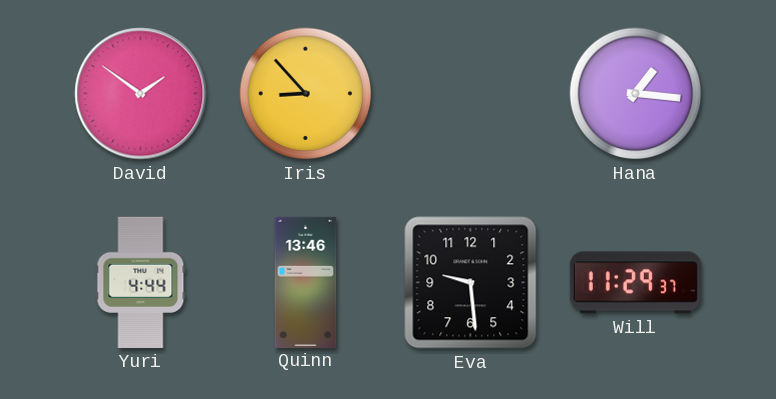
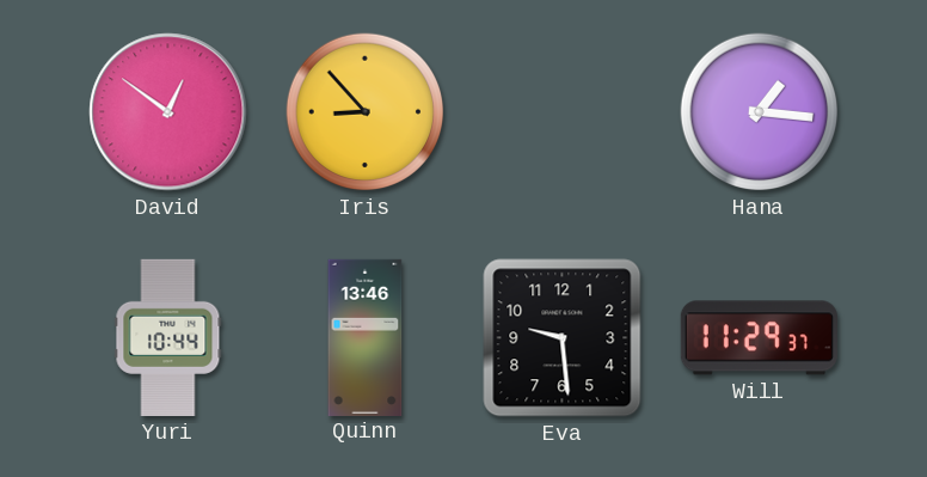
David: 1:51 -> 12:51
Yuri: 4:44 -> 10:44
